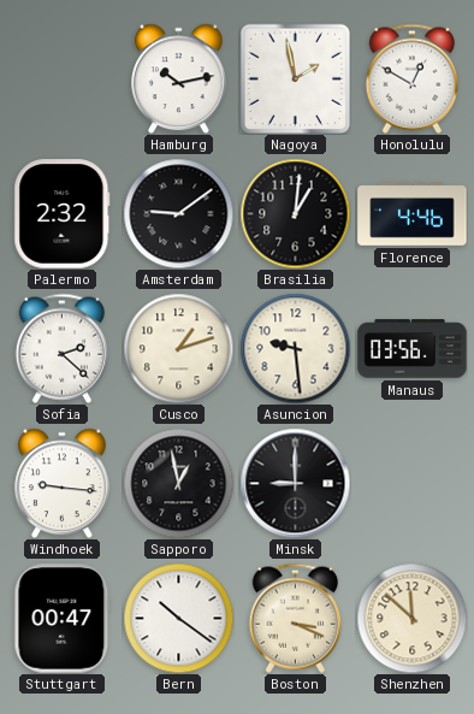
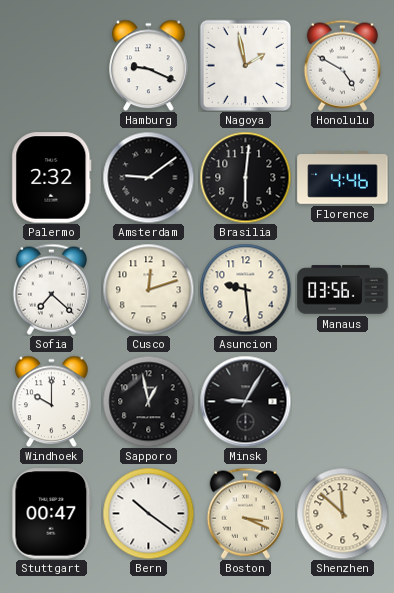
Hamburg: 10:13 -> 9:19
Honolulu: 12:50 -> 4:50
Brasilia: 1:01 -> 6:01
Sofia: 2:22 -> 7:22
Cusco: 1:12 -> 12:12
Windhoek: 9:16 -> 10:00
Minsk: 9:00 -> 9:05
